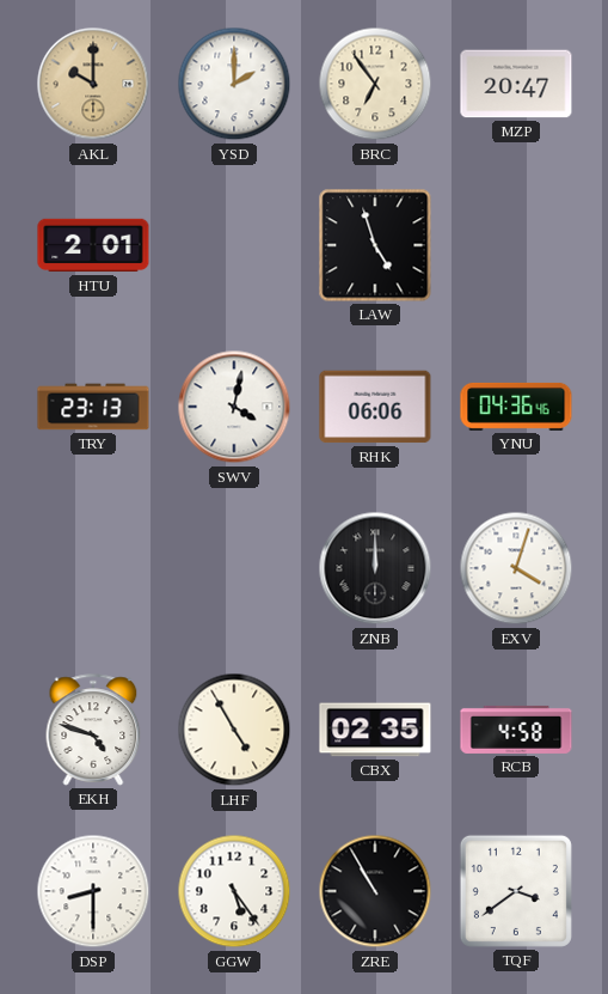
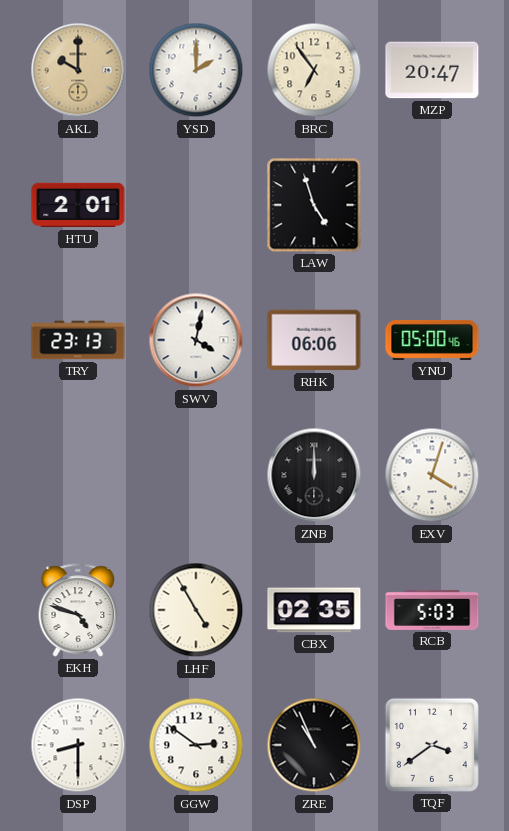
YNU: 04:36 -> 05:00
RCB: 4:58 -> 5:03
GGW: 5:24 -> 2:51
ZRE: 10:55 -> 10:56
